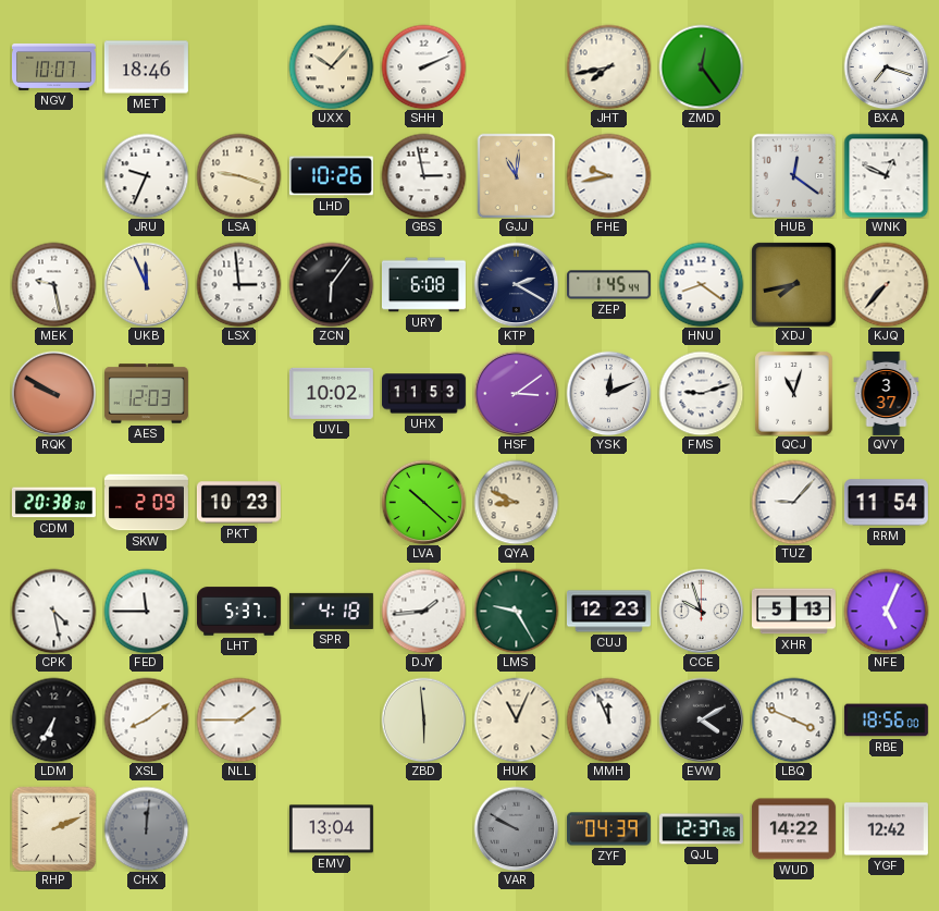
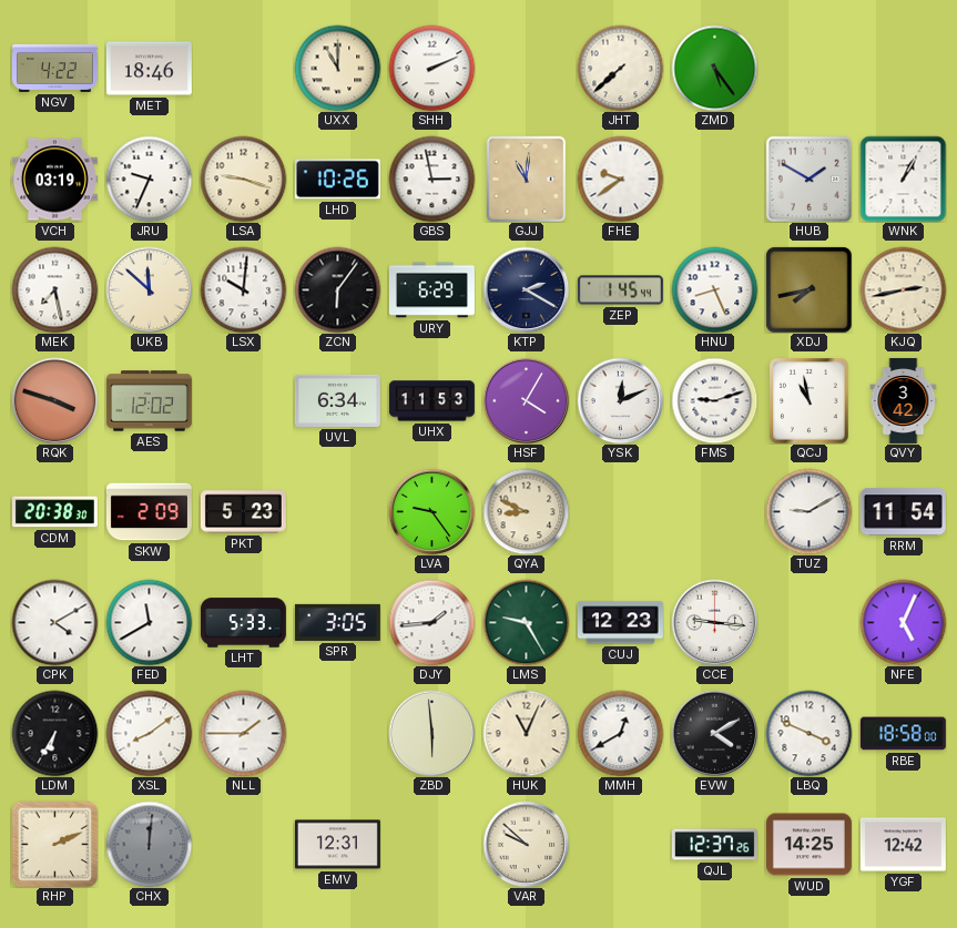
NGV: 10:07 -> 4:22
UXX: 10:07 -> 11:00
JHT: 7:43 -> 7:38
ZMD: 12:24 -> 5:24
BXA: 7:18 -> none
VCH: none -> 03:19
FHE: 9:43 -> 9:39
HUB: 12:21 -> 1:50
WNK: 12:49 -> 1:05
MEK: 9:28 -> 7:28
UKB: 11:56 -> 11:52
LSX: 2:59 -> 10:01
URY: 6:08 -> 6:29
HNU: 8:21 -> 8:26
KJQ: 7:37 -> 2:43
RQK: 9:50 -> 3:48
AES: 12:03 -> 12:02
UVL: 10:02 -> 6:34
HSF: 3:09 -> 4:05
QCJ: 11:03 -> 10:58
QVY: 3:37 -> 3:42
PKT: 10:23 -> 5:23
LVA: 10:22 -> 9:24
TUZ: 9:07 -> 9:10
CPK: 4:28 -> 4:10
FED: 11:45 -> 11:40
LHT: 5:37 -> 5:33
SPR: 4:18 -> 3:05
CCE: 9:57 -> 9:16
XHR: 5:13 -> none
MMH: 11:56 -> 12:40
RBE: 18:56 -> 18:58
EMV: 13:04 -> 12:31
VAR: 9:50 -> 9:52
VAR dial: grey -> cream
ZYF: 04:39 -> none
WUD: 14:22 -> 14:25
